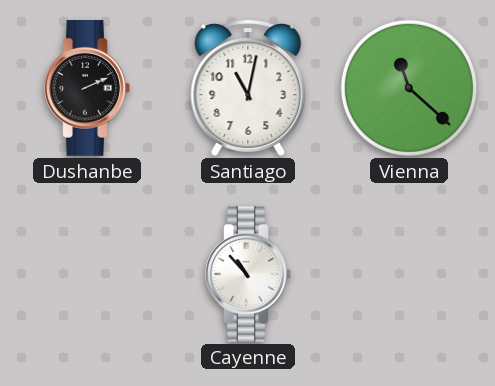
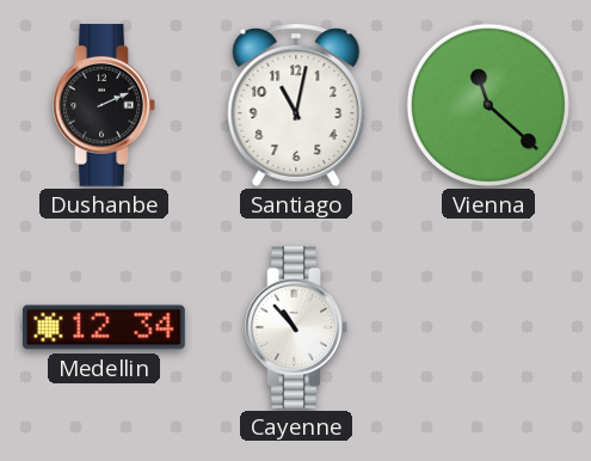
Medellin: none -> 12:34
